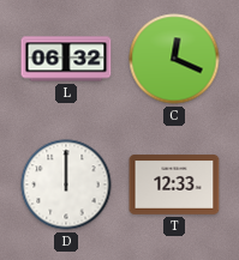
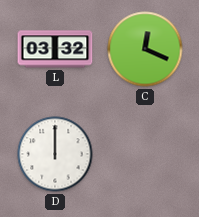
L: 06:32 -> 03:32
T: 12:33 -> none
